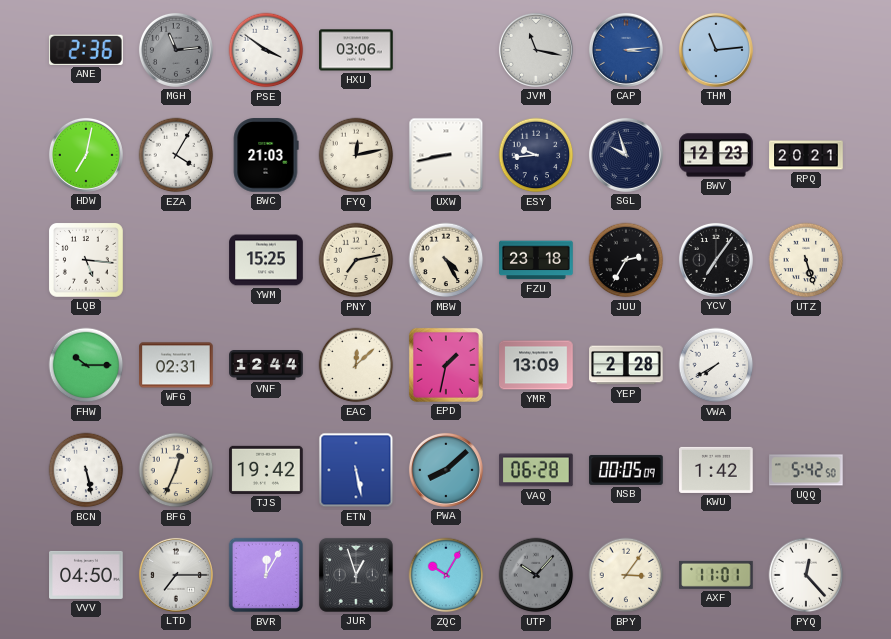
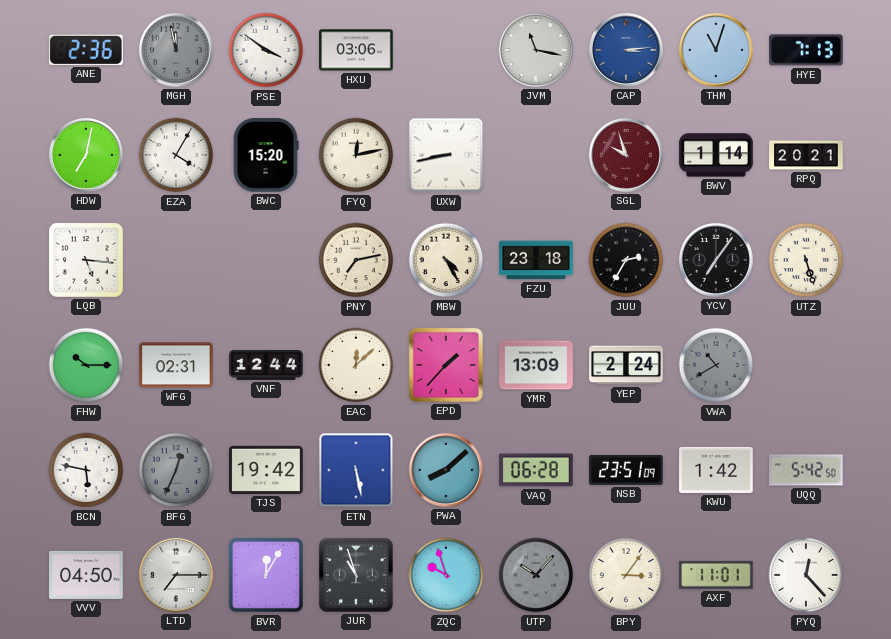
MGH: 11:14 -> 11:58
THM: 11:14 -> 11:03
HYE: none -> 7:13
BWC: 21:03 -> 15:20
ESY: 9:44 -> none
SGL dial: navy -> burgundy
BWV: 12:23 -> 1:14
YWM: 15:25 -> none
EPD: 1:32 -> 1:37
YEP: 2:28 -> 2:24
VWA: 7:40 -> 10:40
VWA dial: white -> grey
BCN: 5:28 -> 5:47
BFG dial: cream -> grey
NSB: 00:05 -> 23:51
JUR: 12:57 -> 10:57
ZQC: 10:05 -> 9:57
